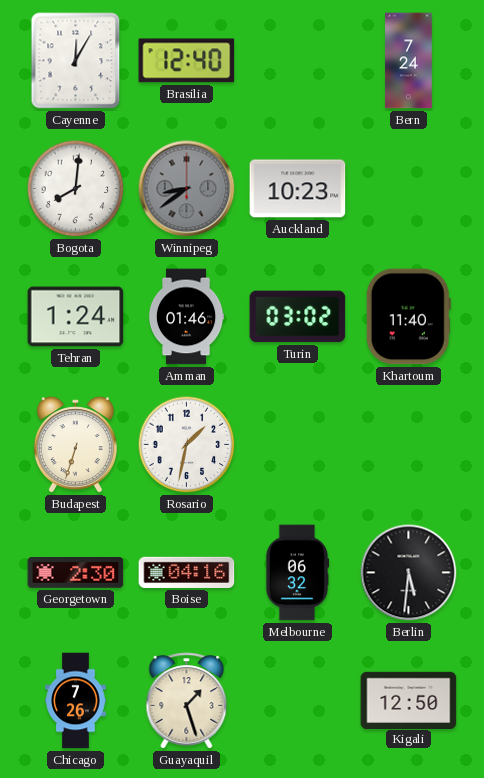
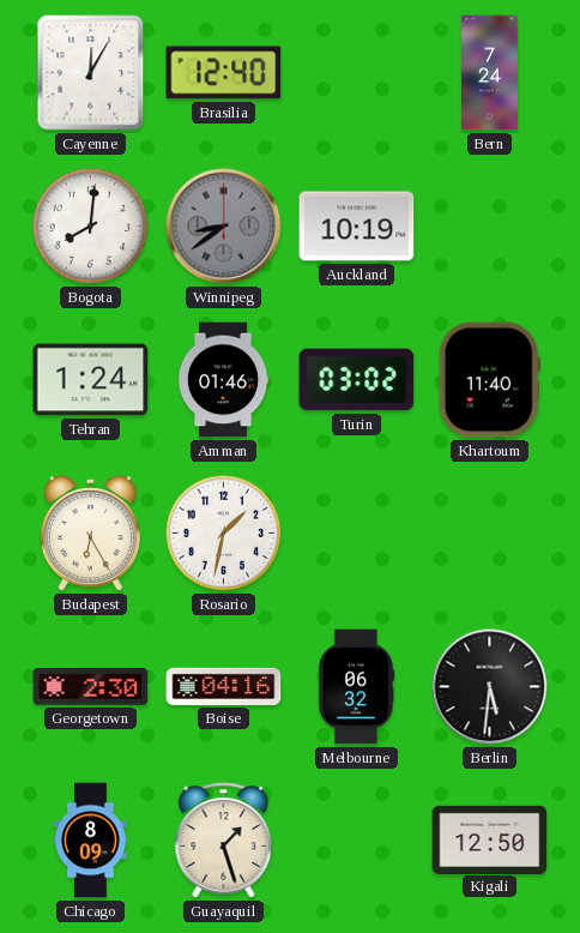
Auckland: 10:23 -> 10:19
Budapest: 6:33 -> 6:25
Chicago: 7:26 -> 8:09
